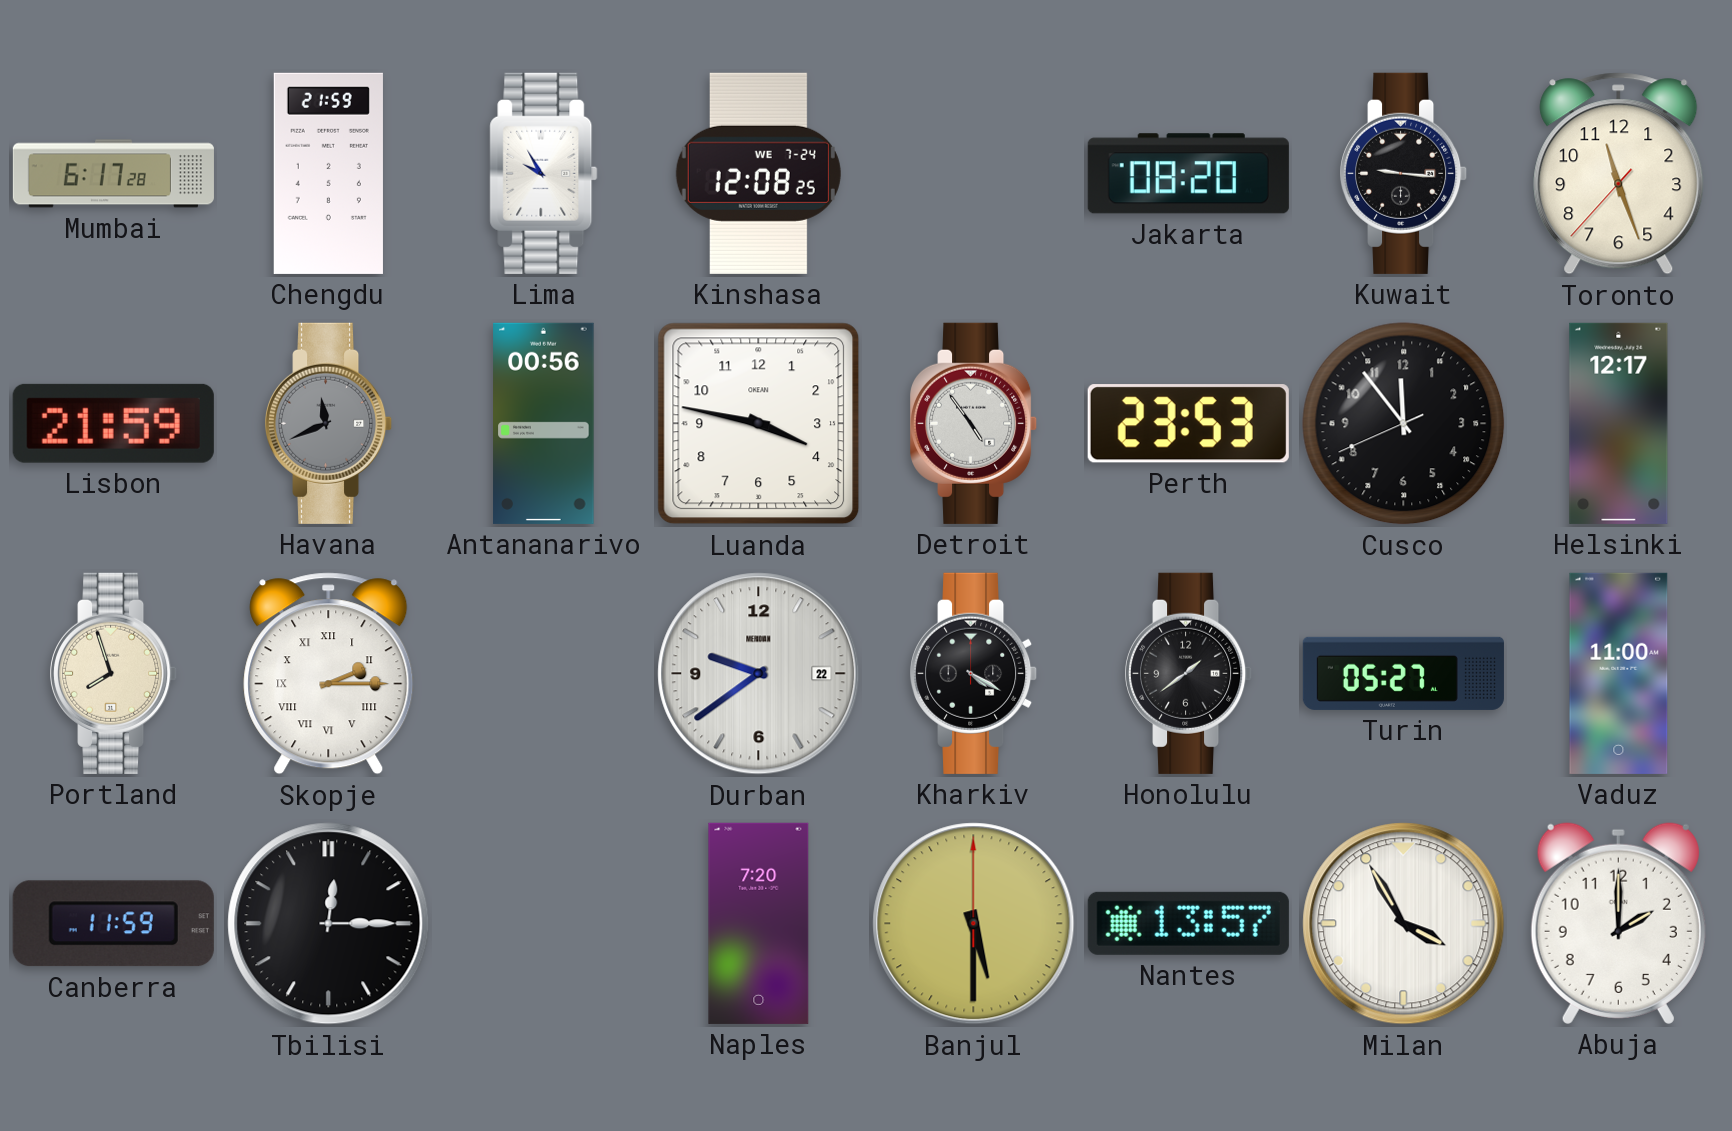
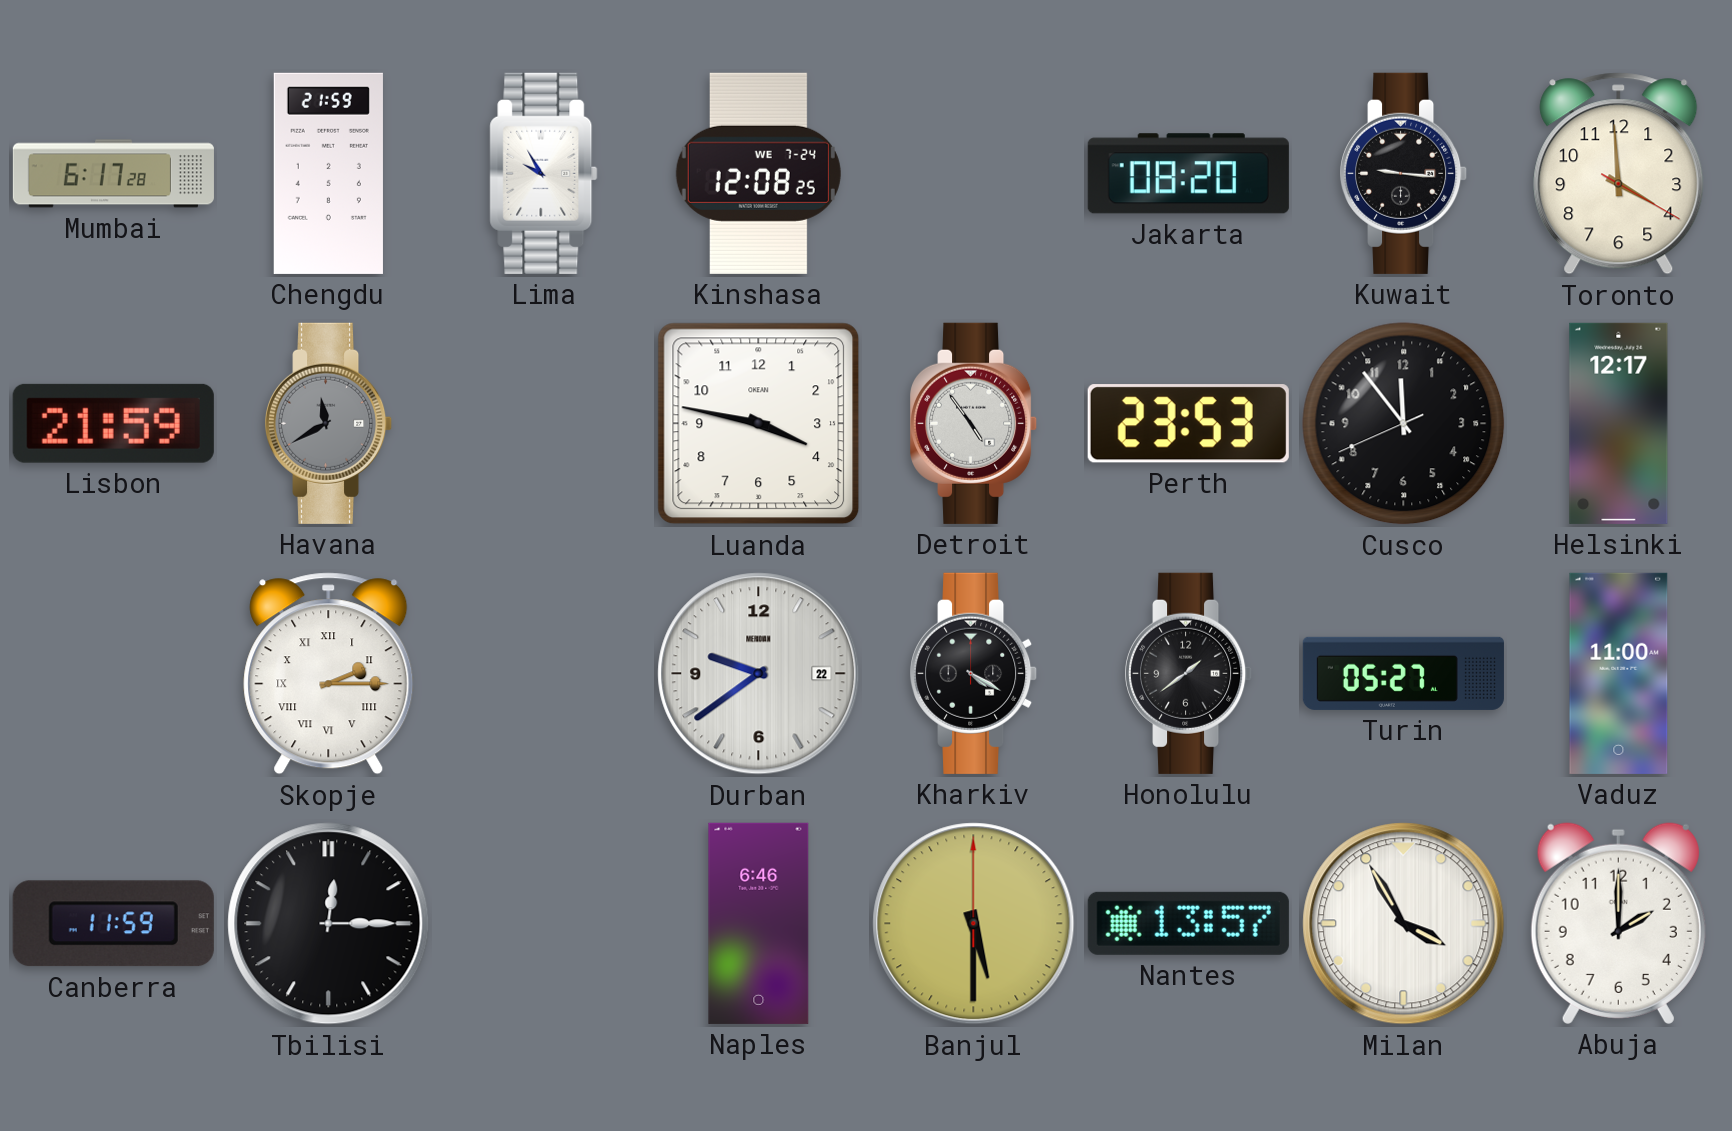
Toronto: 11:26 -> 3:59
Havana: 11:41 -> 11:40
Antananarivo: 00:56 -> none
Portland: 7:57 -> none
Naples: 7:20 -> 6:46
